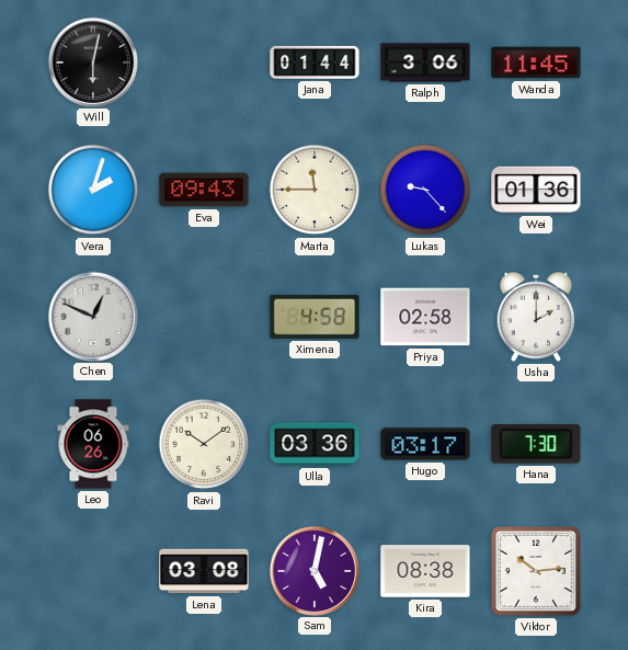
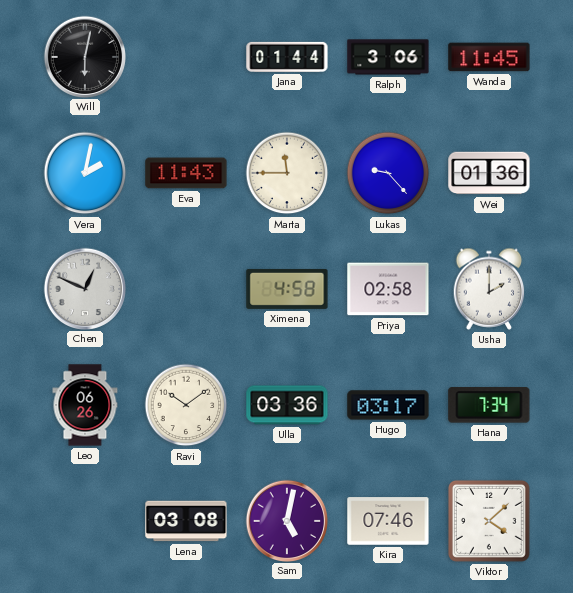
Vera: 2:03 -> 2:02
Eva: 09:43 -> 11:43
Hana: 7:30 -> 7:34
Kira: 08:38 -> 07:46
Viktor: 10:14 -> 4:08
